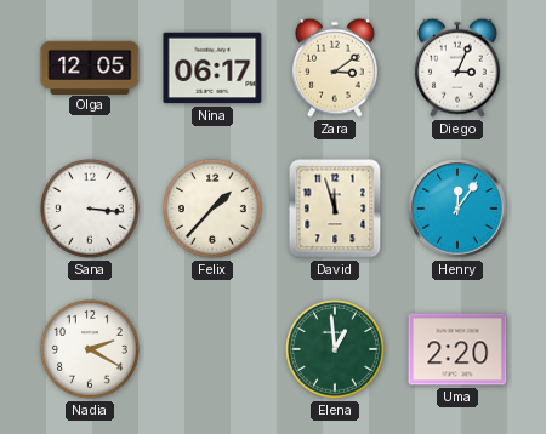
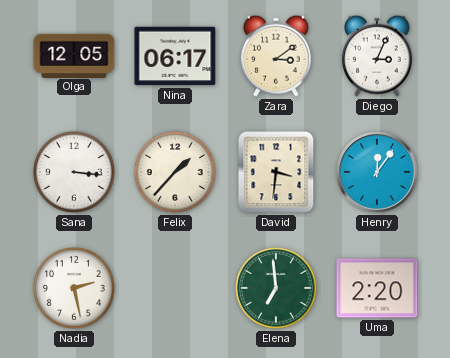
David: 11:57 -> 3:31
Nadia: 2:20 -> 2:28
Elena: 12:59 -> 6:59
